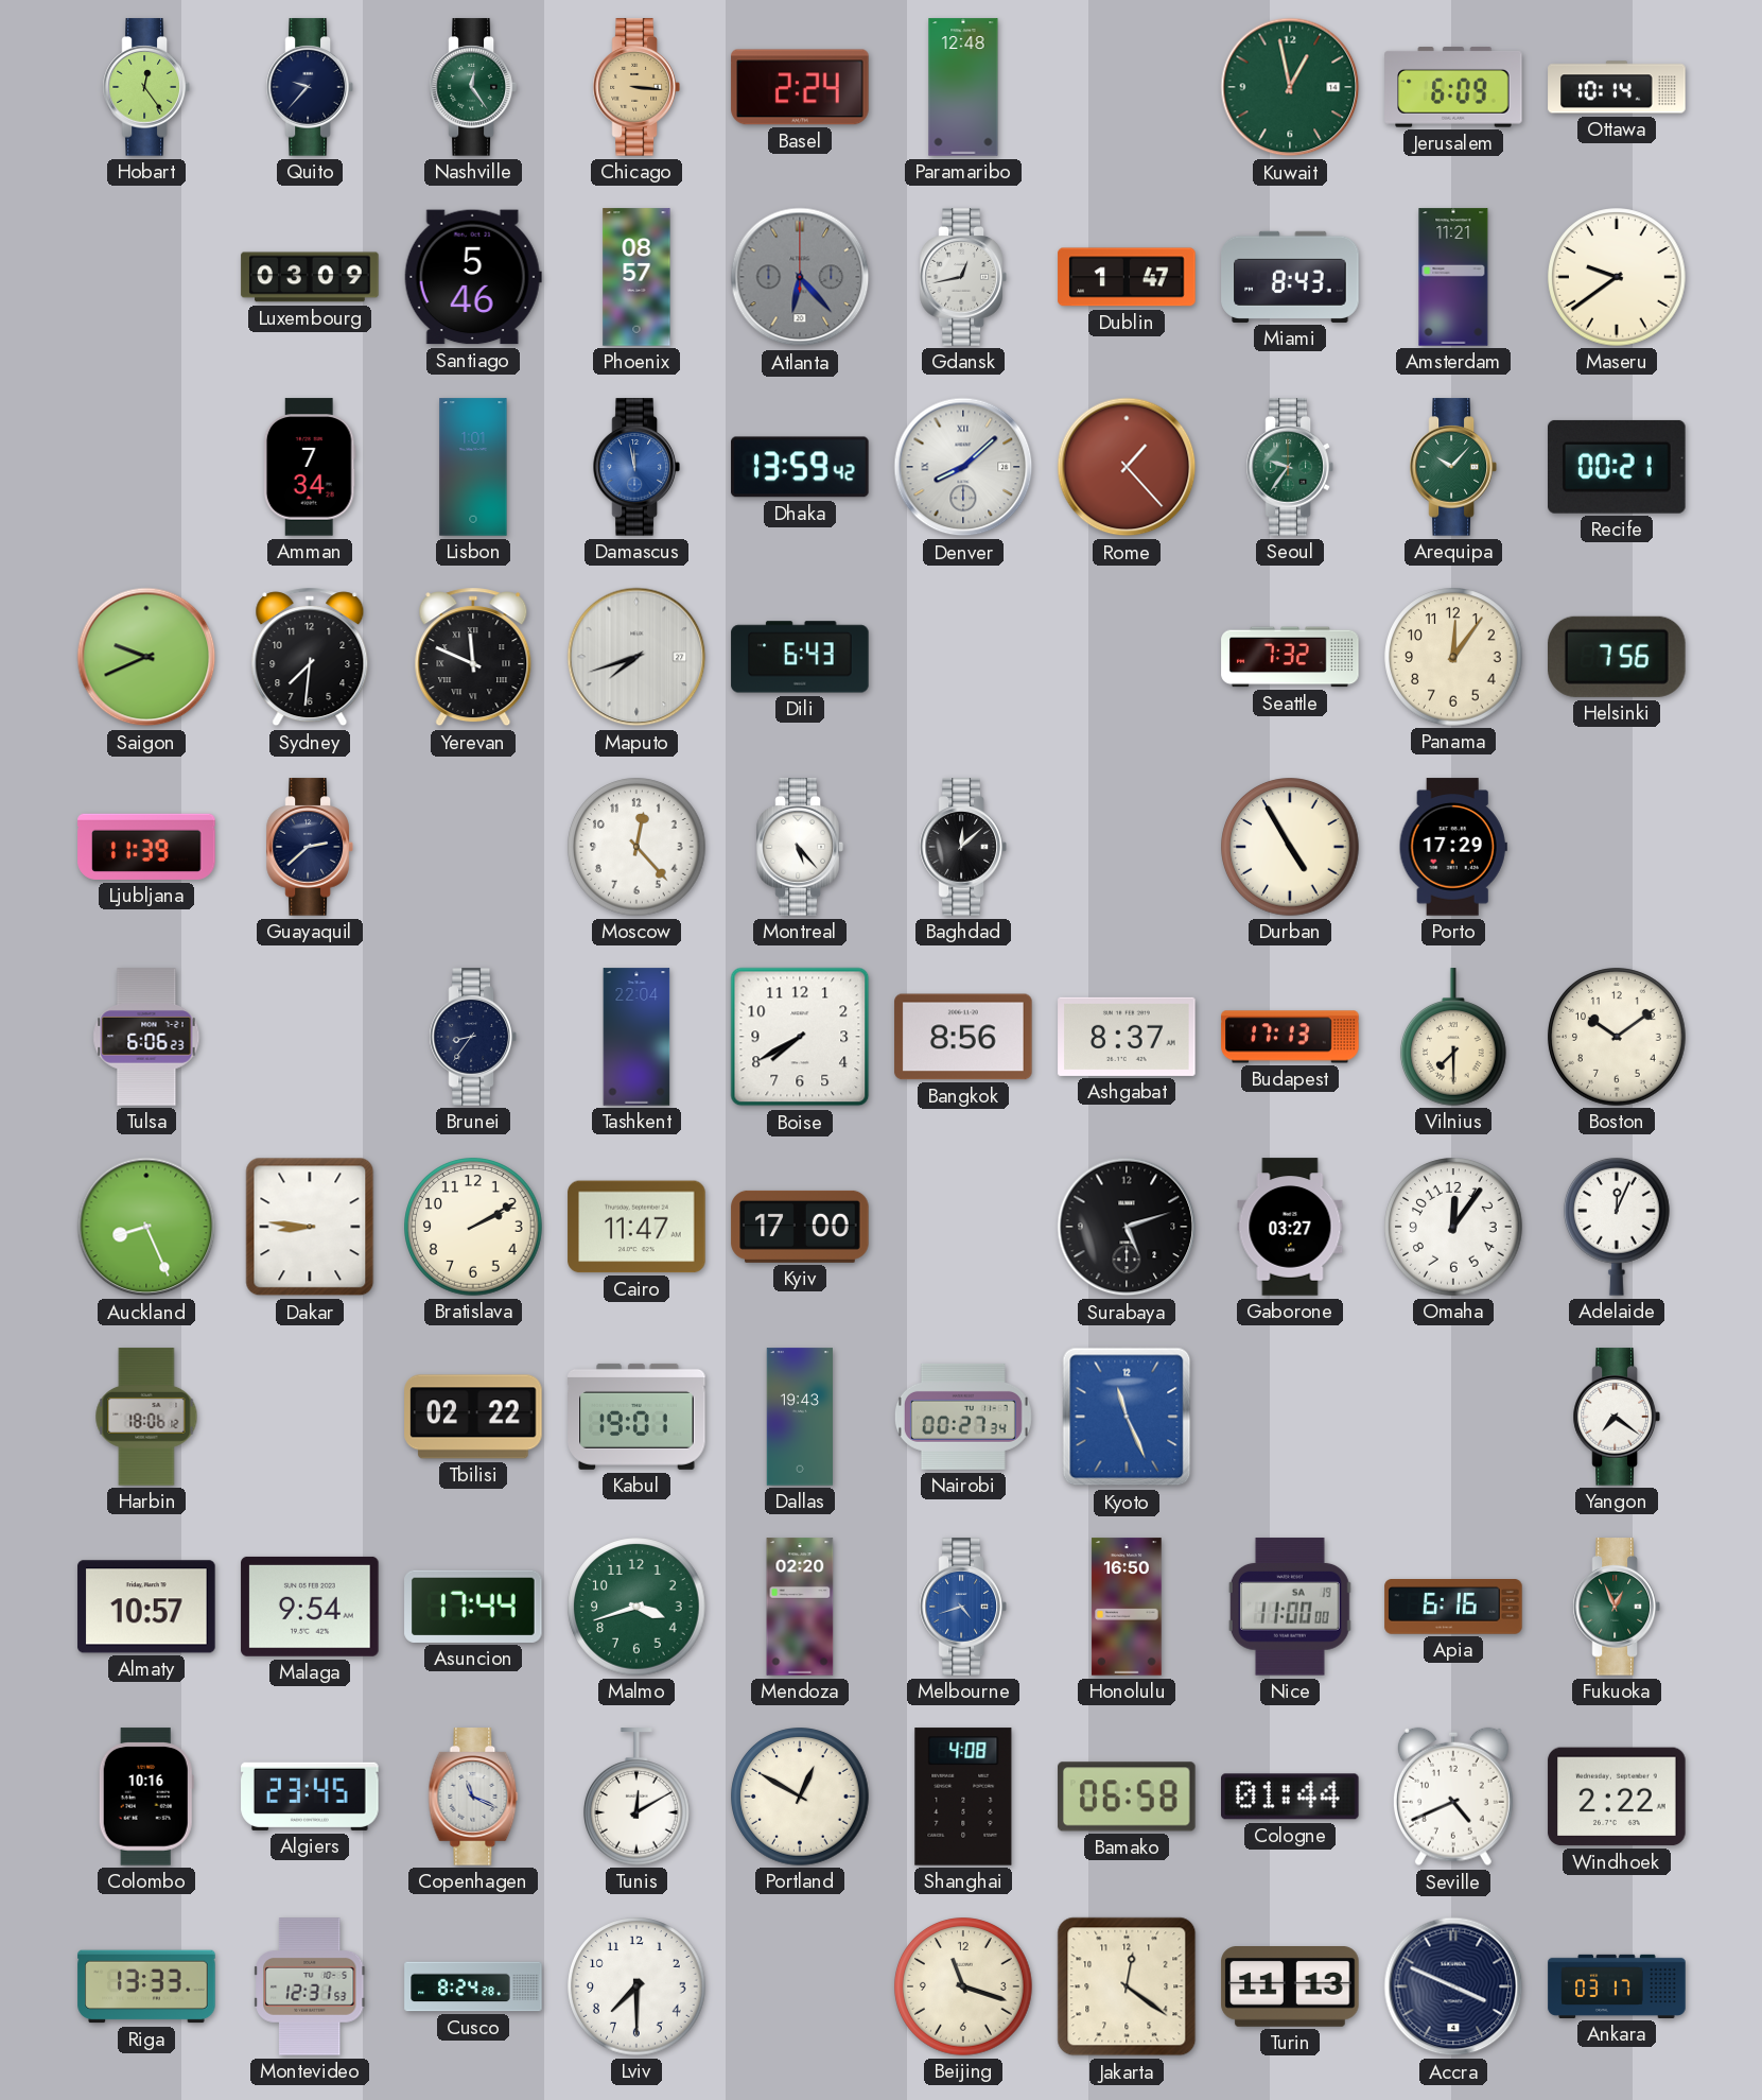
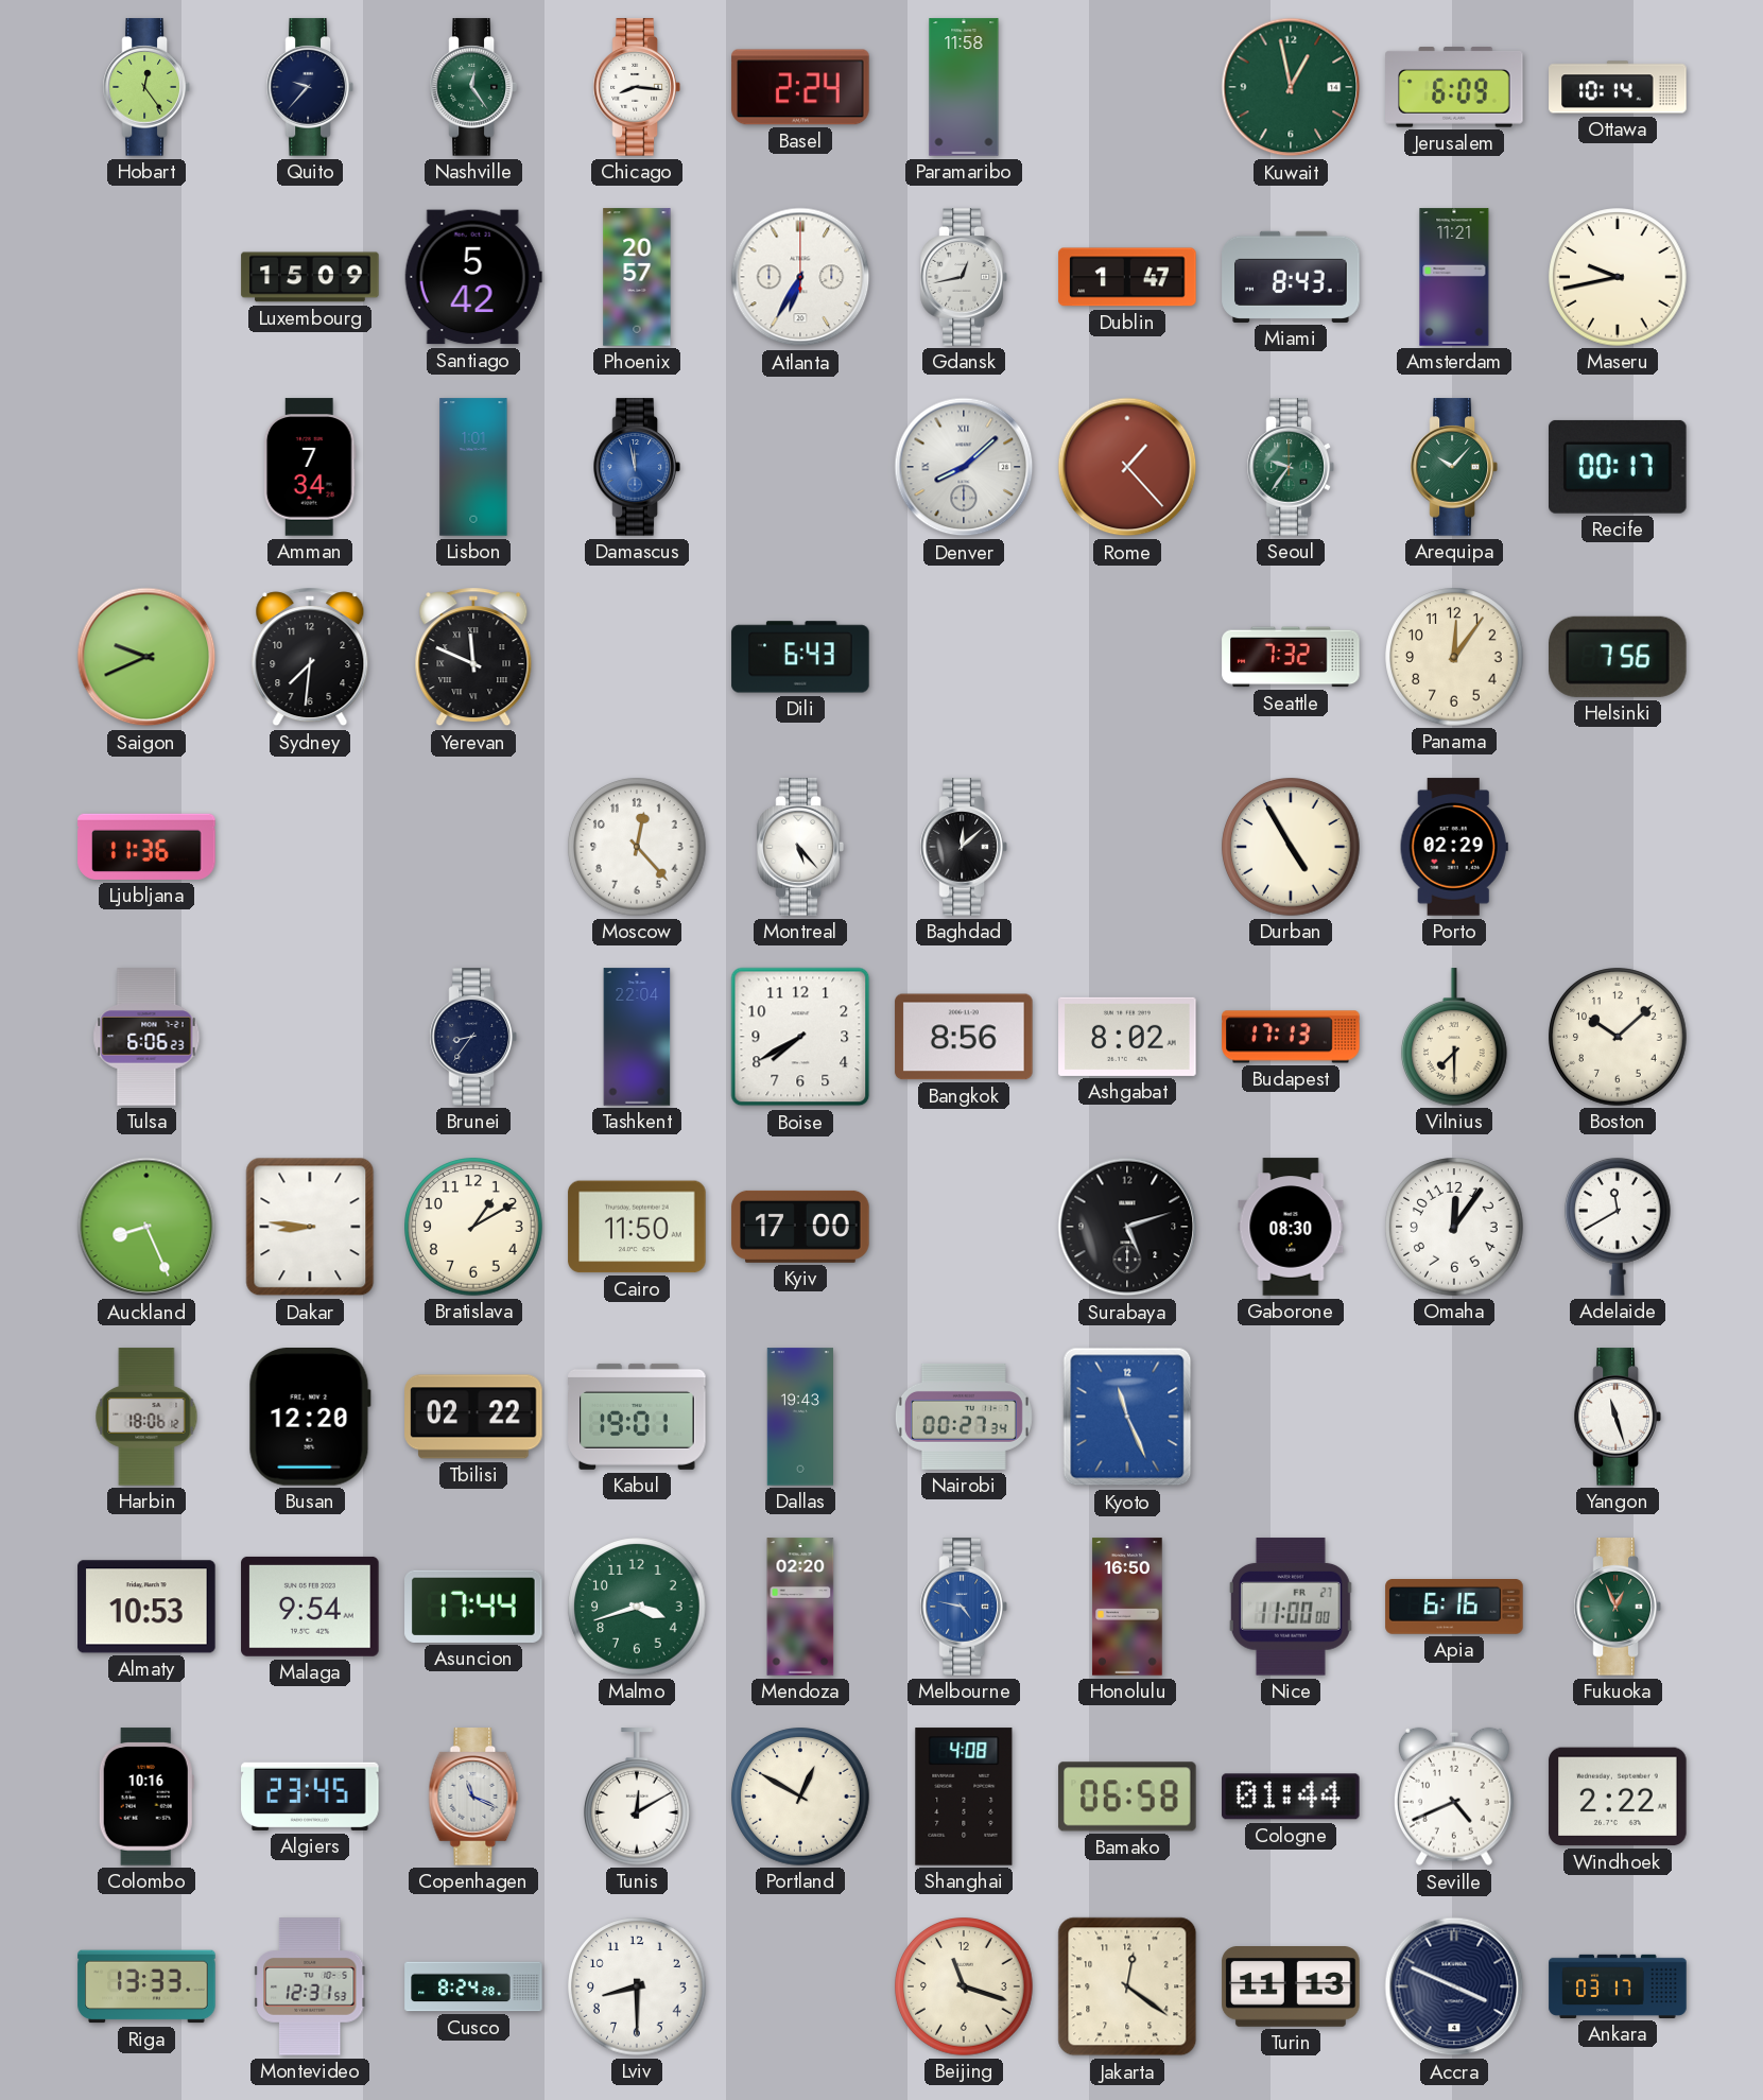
Chicago: 3:16 -> 8:16
Chicago dial: champagne -> white
Paramaribo: 12:48 -> 11:58
Luxembourg: 03:09 -> 15:09
Santiago: 5:46 -> 5:42
Phoenix: 08:57 -> 20:57
Atlanta: 6:23 -> 6:35
Atlanta dial: grey -> white
Maseru: 9:39 -> 9:43
Dhaka: 13:59 -> none
Recife: 00:21 -> 00:17
Maputo: 7:42 -> none
Ljubljana: 11:39 -> 11:36
Guayaquil: 2:38 -> none
Porto: 17:29 -> 02:29
Ashgabat: 8:37 -> 8:02
Boston: 10:09 -> 10:08
Bratislava: 2:10 -> 1:10
Cairo: 11:47 -> 11:50
Gaborone: 03:27 -> 08:30
Adelaide: 12:04 -> 11:40
Busan: none -> 12:20
Yangon: 7:21 -> 11:27
Almaty: 10:57 -> 10:53
Melbourne: 4:42 -> 4:47
Nice date: SA 19 -> FR 27
Lviv: 7:30 -> 8:30
